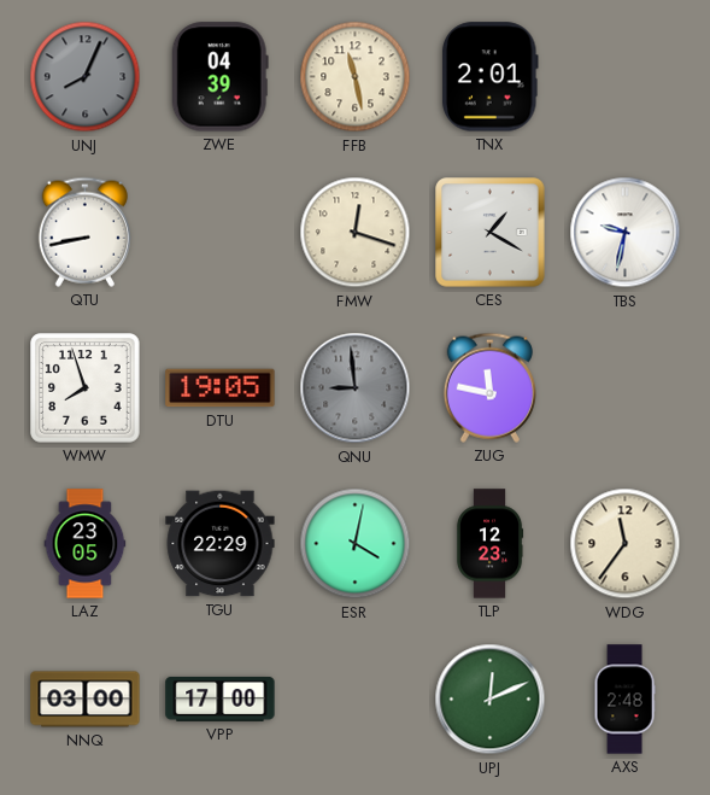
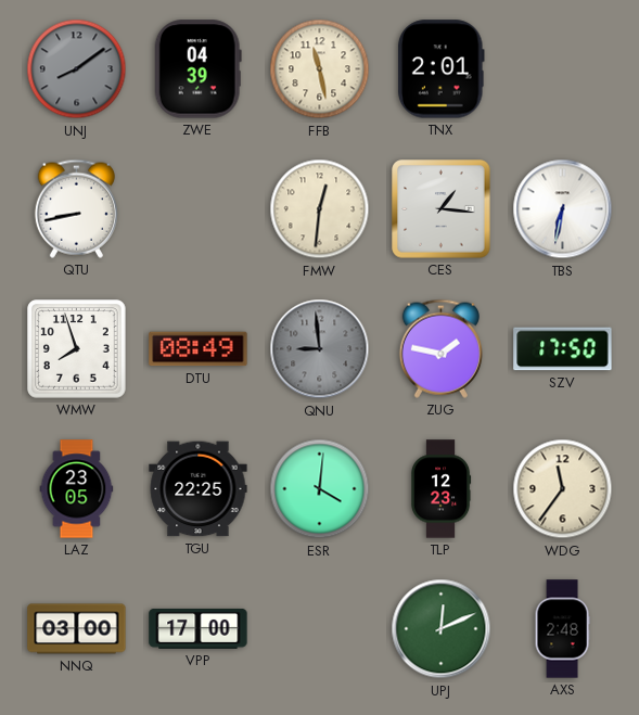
UNJ: 8:04 -> 8:09
FMW: 12:18 -> 12:31
CES: 1:20 -> 1:16
TBS: 9:32 -> 6:32
DTU: 19:05 -> 08:49
ZUG: 11:47 -> 1:47
SZV: none -> 17:50
TGU: 22:29 -> 22:25
ESR: 4:02 -> 4:01
